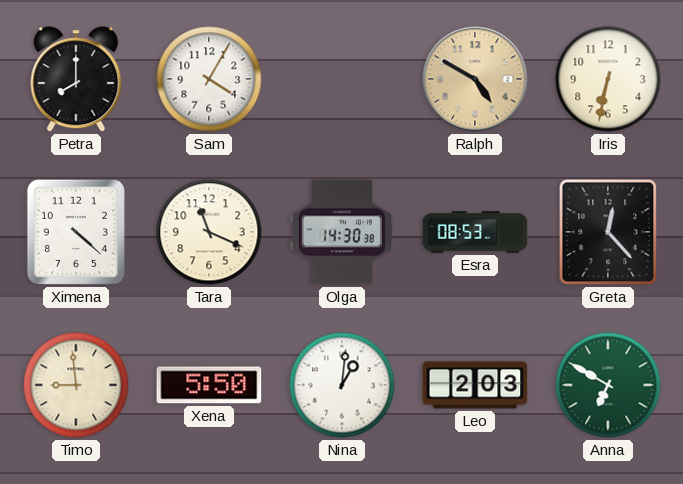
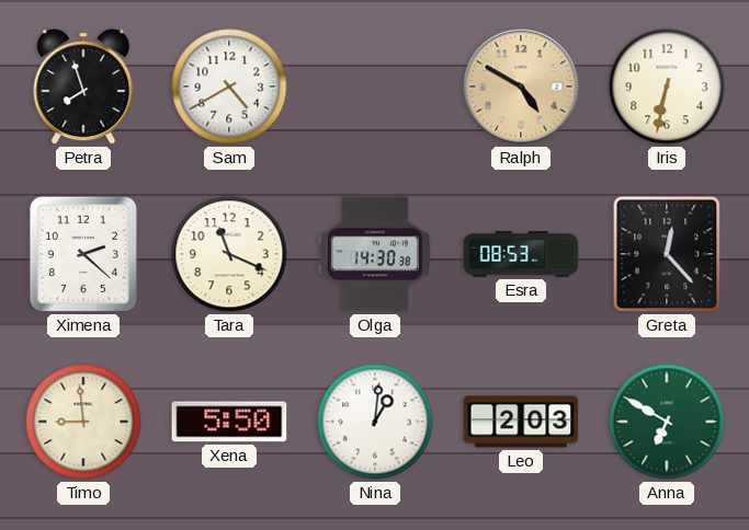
Petra: 8:00 -> 7:57
Sam: 4:05 -> 4:40
Ximena: 4:22 -> 2:22
